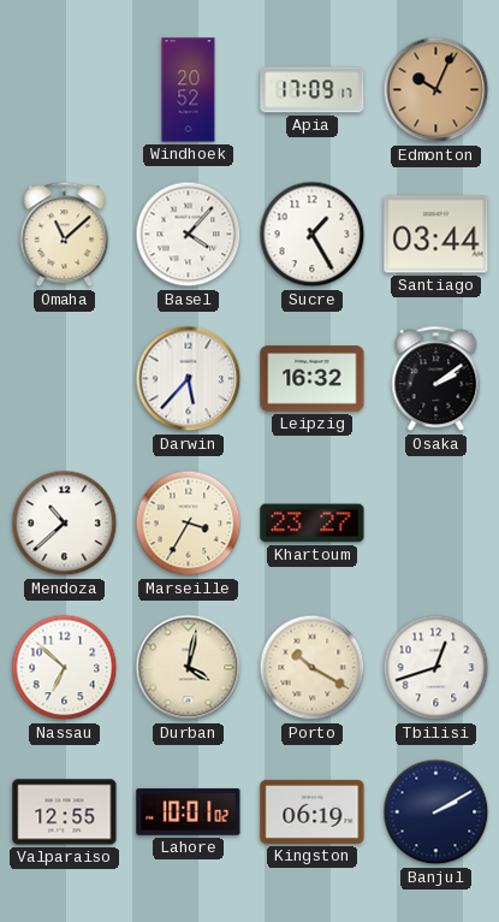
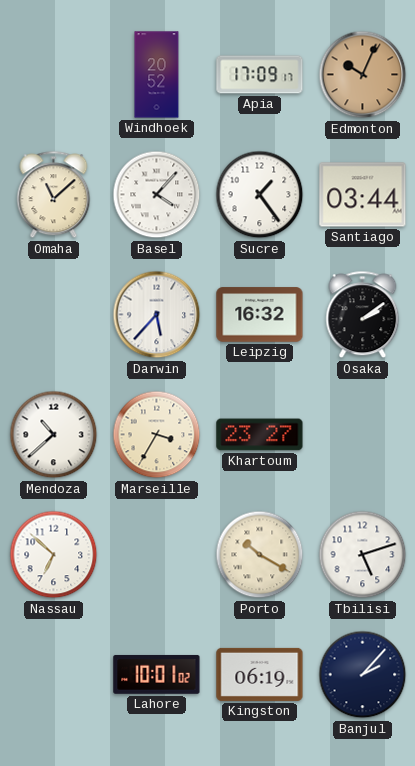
Sucre: 1:25 -> 1:24
Durban: 4:02 -> none
Tbilisi: 12:42 -> 5:12
Valparaiso: 12:55 -> none
Banjul: 2:10 -> 2:07
